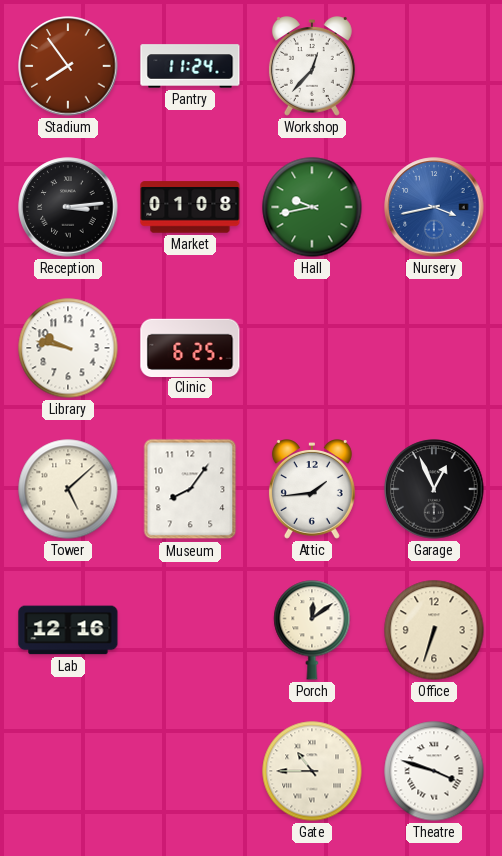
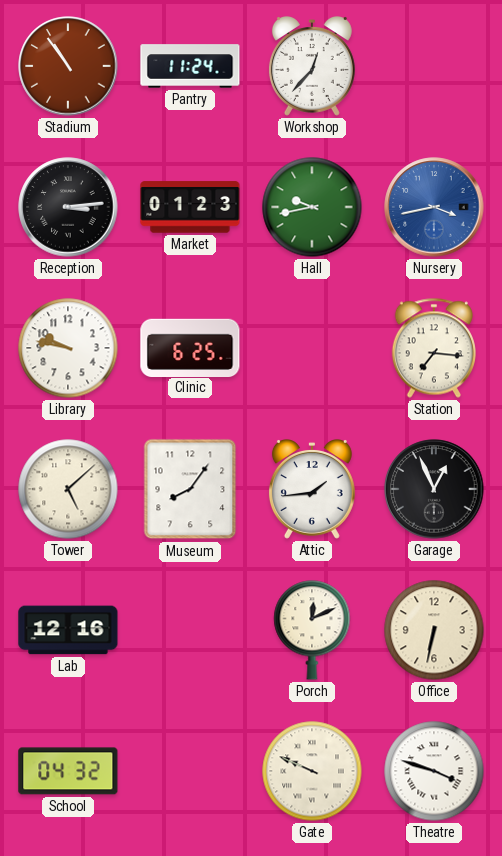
Stadium: 7:54 -> 10:54
Market: 01:08 -> 01:23
Station: none -> 7:16
Porch: 12:09 -> 12:11
Office: 6:33 -> 6:32
School: none -> 04:32
Gate: 10:45 -> 9:49
